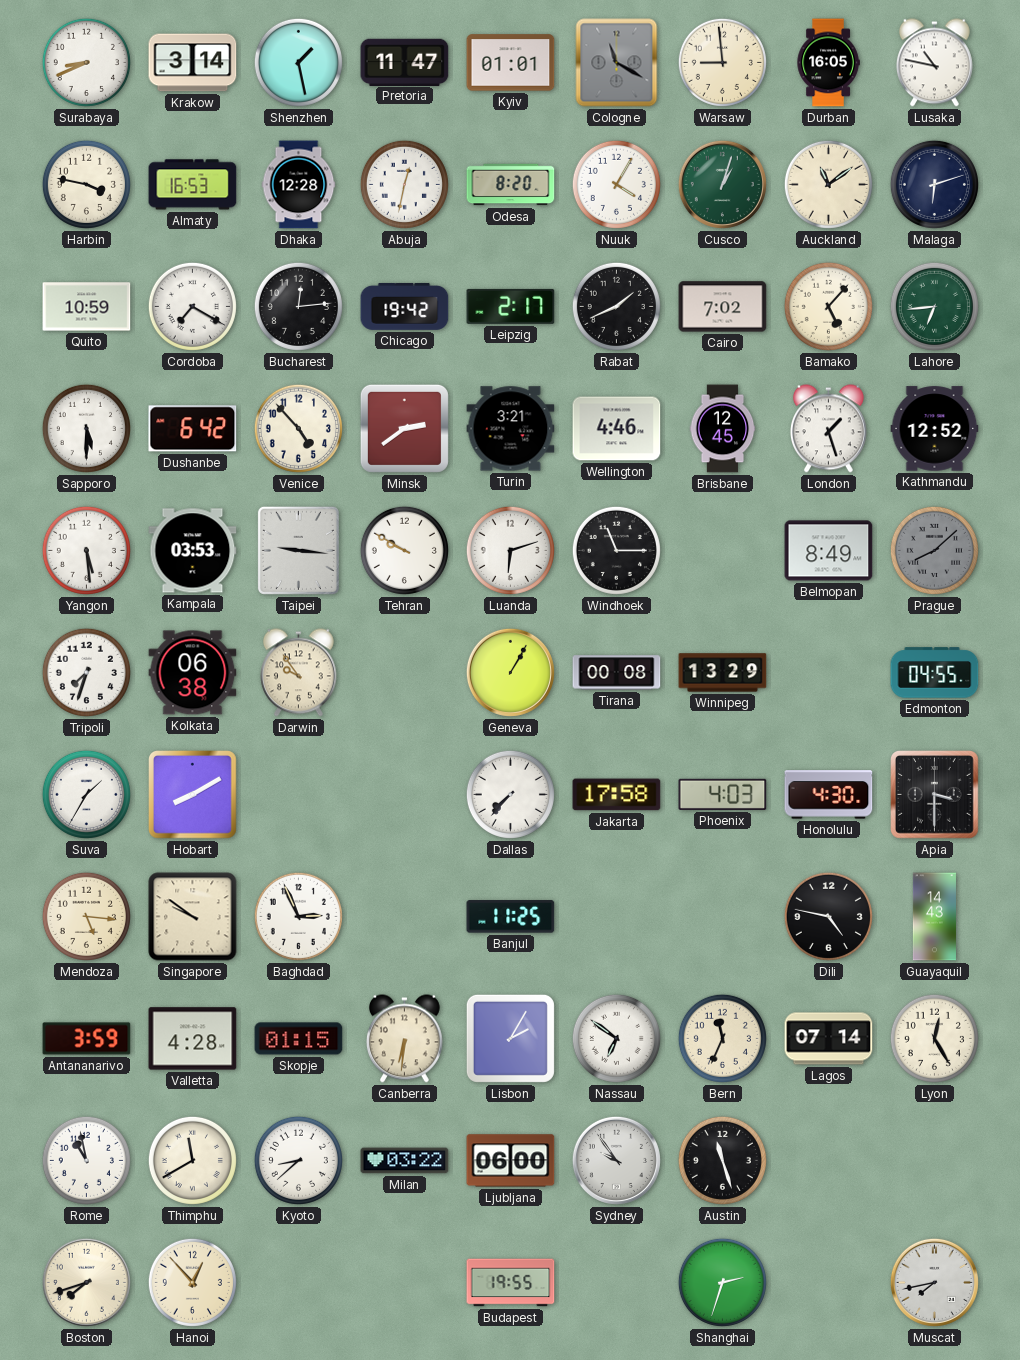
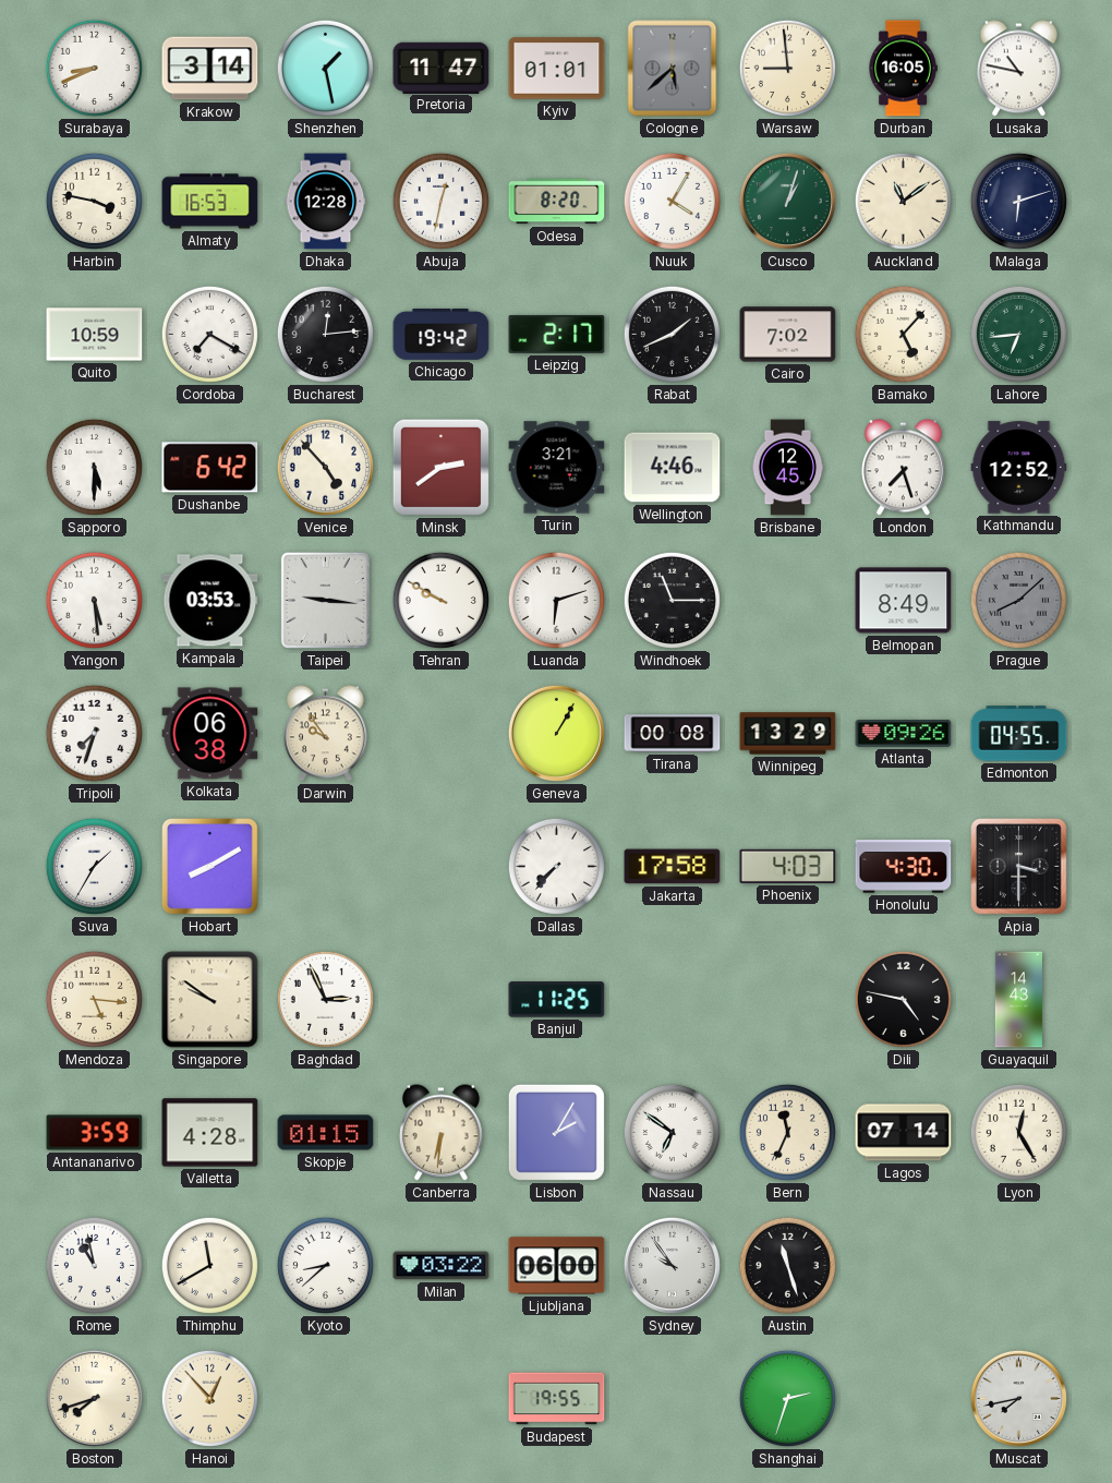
Cologne: 11:20 -> 5:38
London: 1:27 -> 7:27
Atlanta: none -> 09:26
